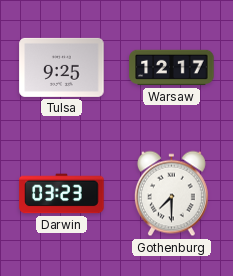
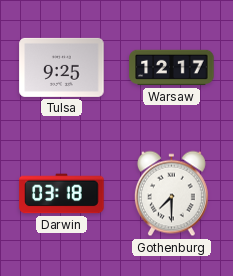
Darwin: 03:23 -> 03:18
